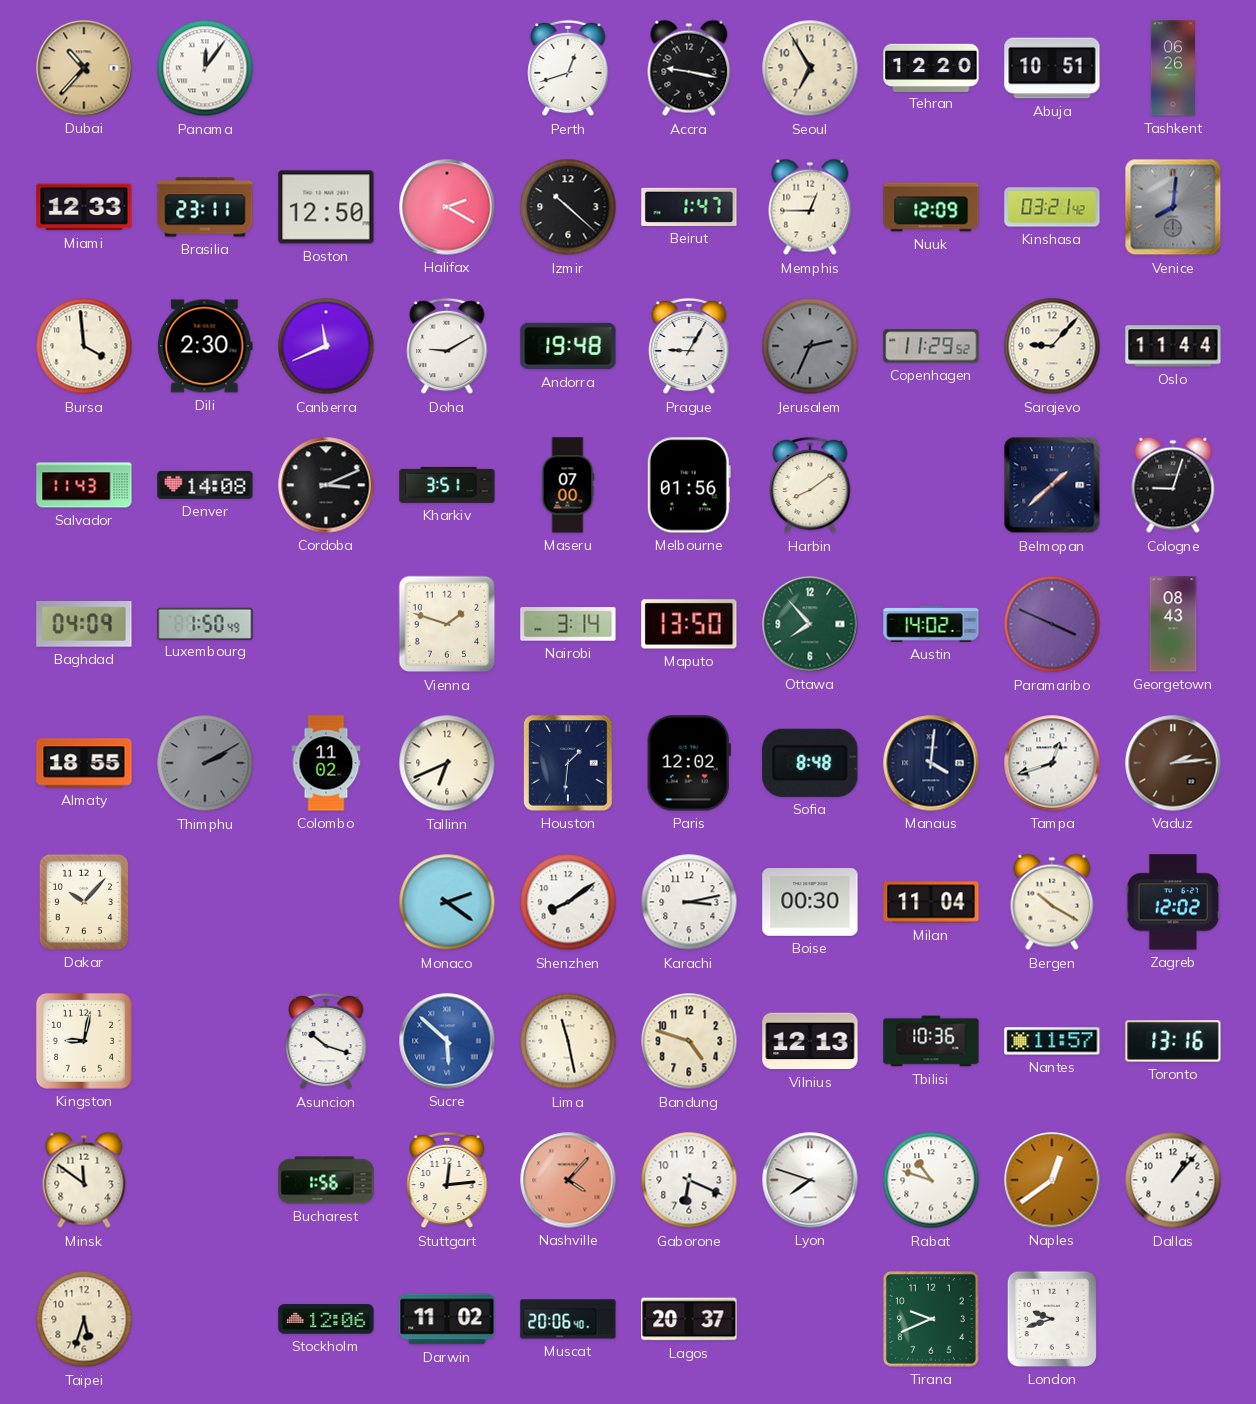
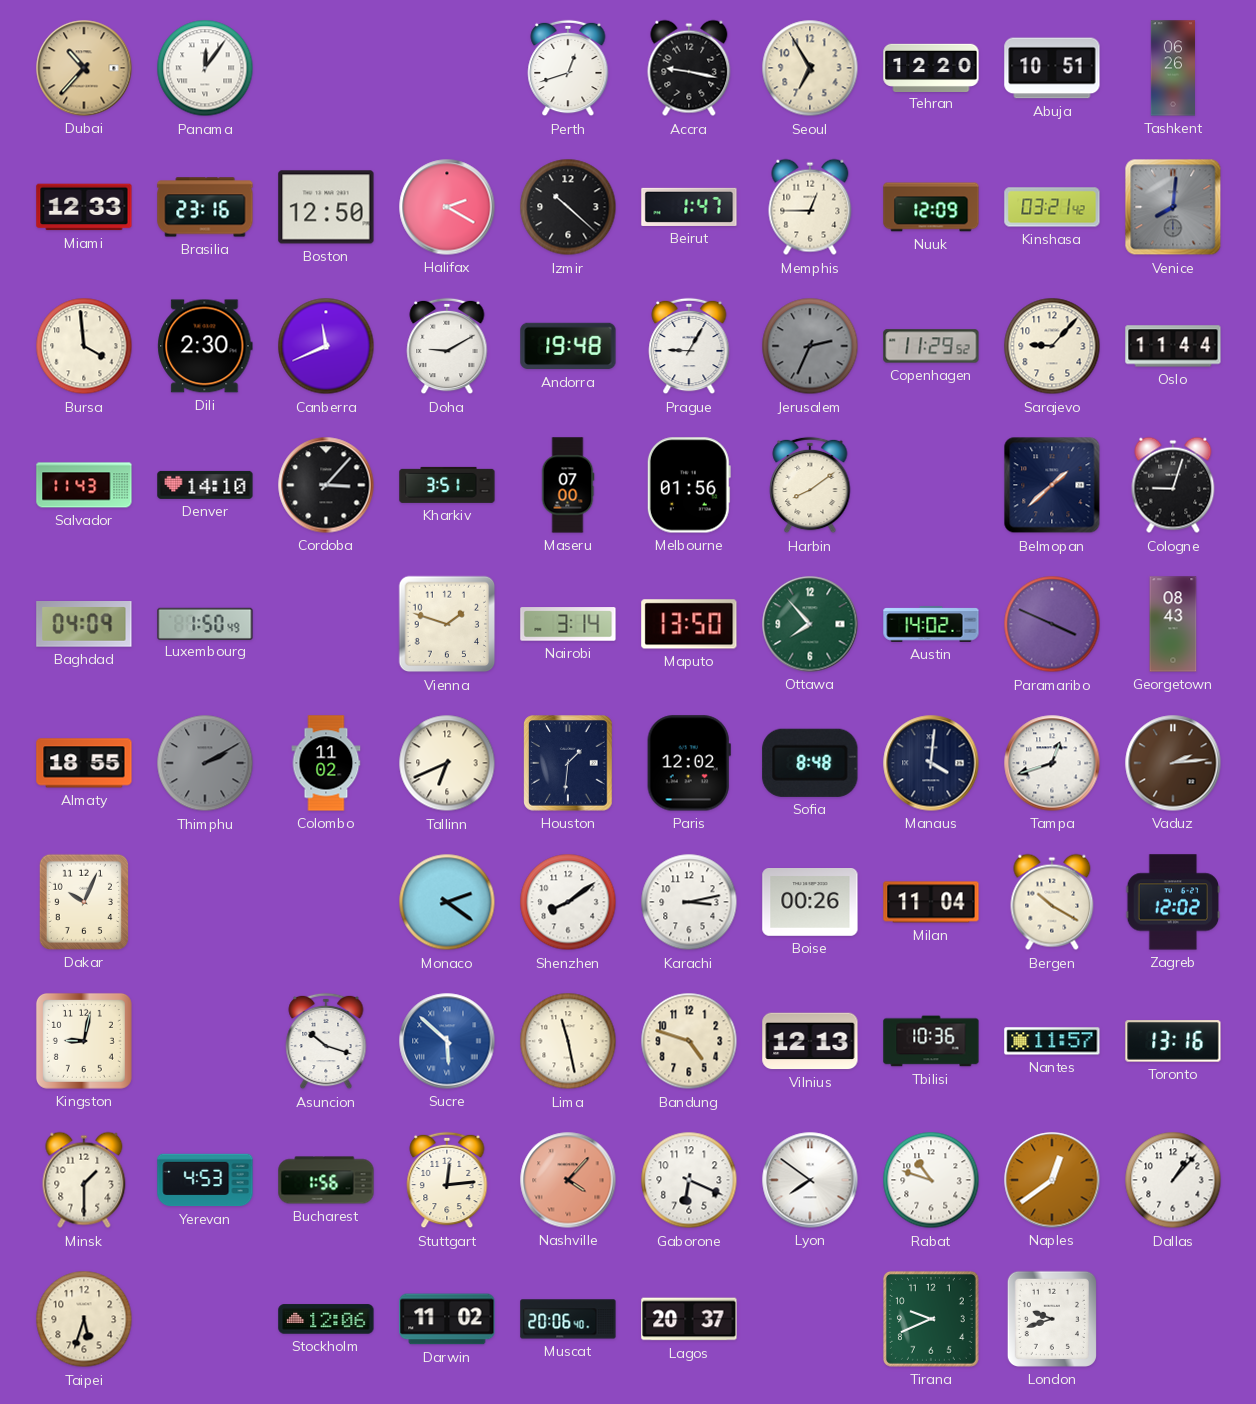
Brasilia: 23:11 -> 23:16
Denver: 14:08 -> 14:10
Cordoba: 3:11 -> 3:07
Dakar: 10:07 -> 10:04
Boise: 00:30 -> 00:26
Minsk: 11:51 -> 1:30
Yerevan: none -> 4:53
Lyon: 7:48 -> 7:51
